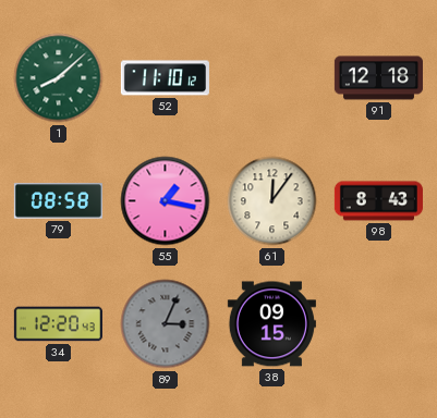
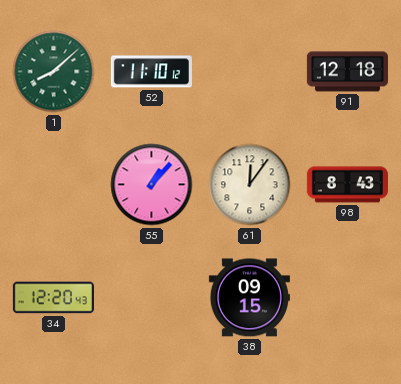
79: 08:58 -> none
55: 1:17 -> 1:07
89: 3:04 -> none
